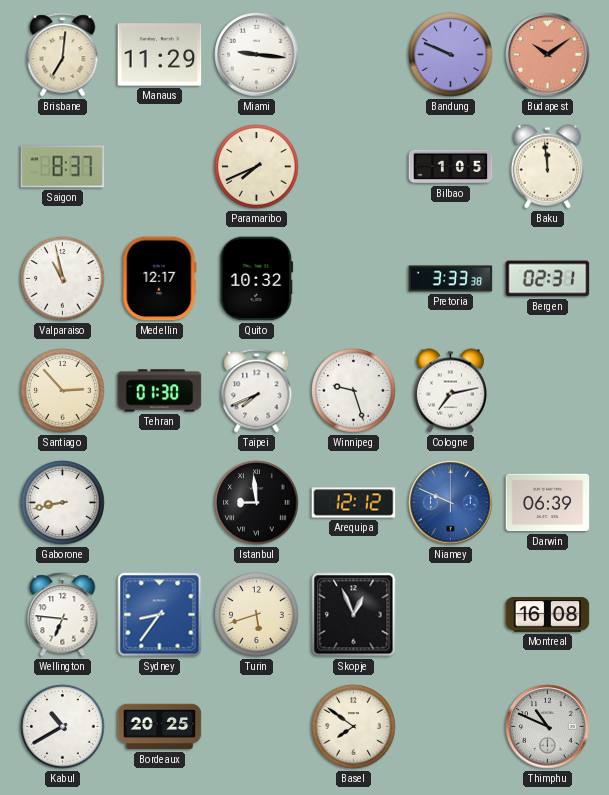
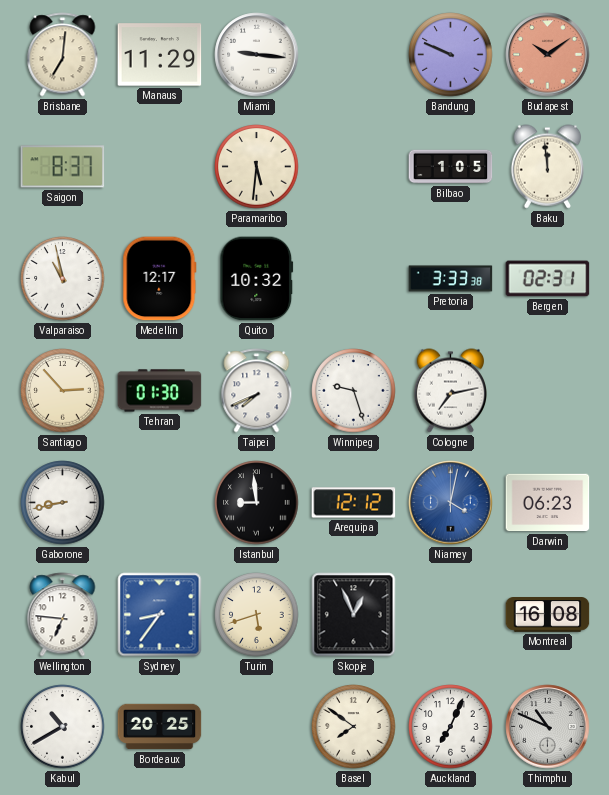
Paramaribo: 7:41 -> 5:31
Niamey: 9:49 -> 4:02
Darwin: 06:39 -> 06:23
Auckland: none -> 7:04
